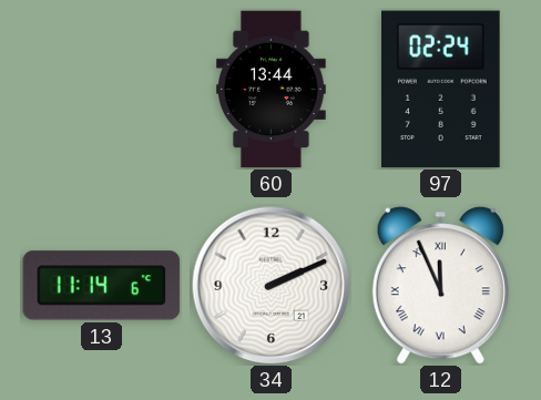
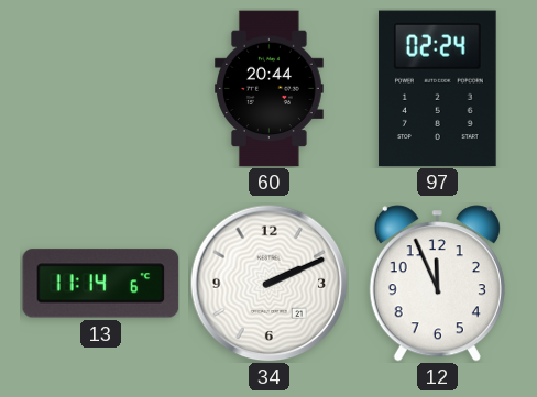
60: 13:44 -> 20:44
12 numerals: Roman -> Arabic
